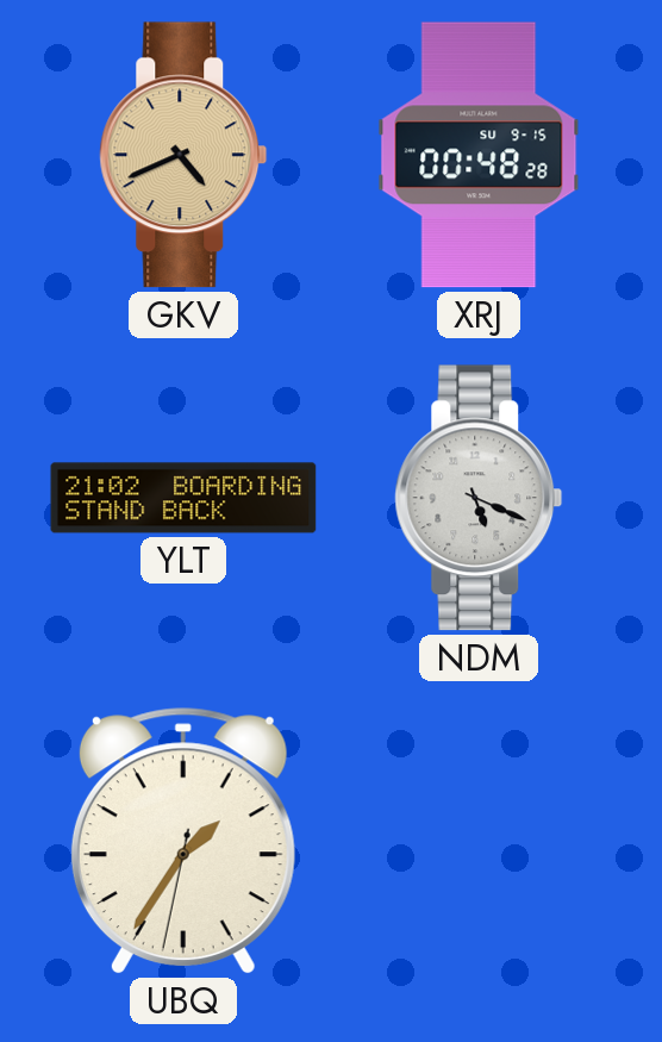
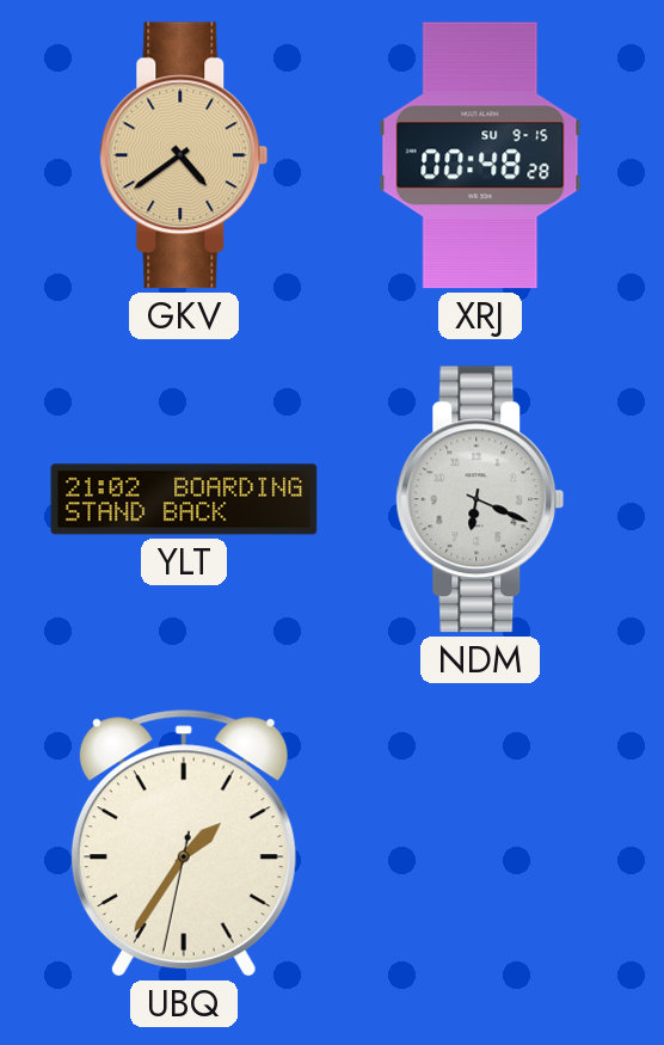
GKV: 4:41 -> 4:39
NDM: 5:19 -> 6:19
